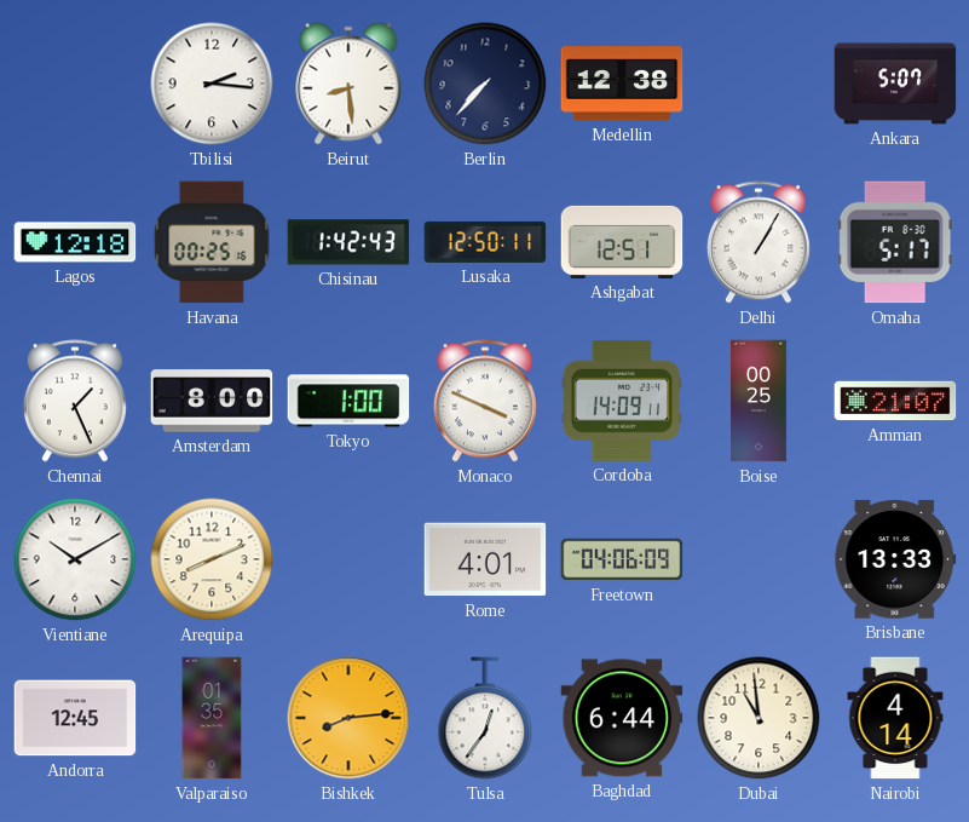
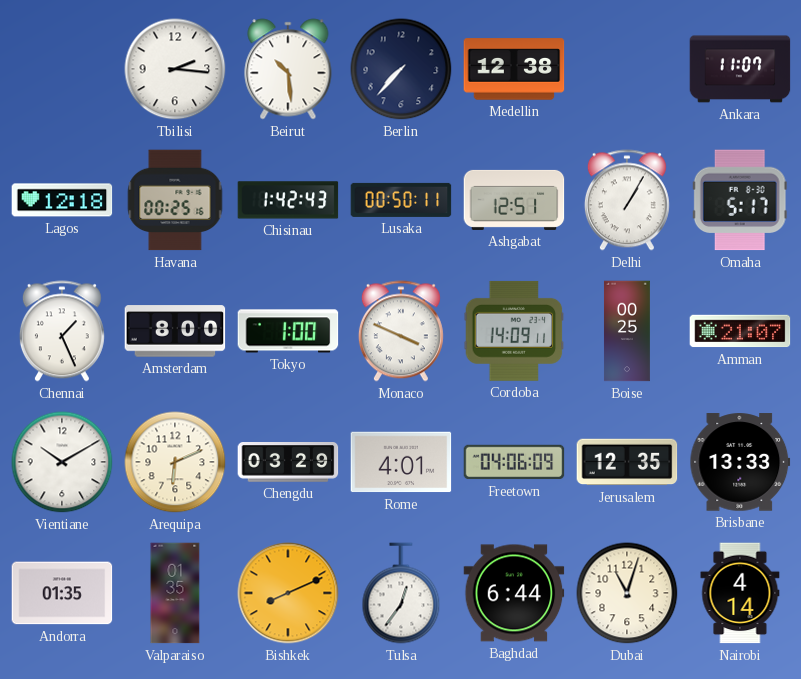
Beirut: 8:29 -> 10:29
Ankara: 5:07 -> 11:07
Lusaka: 12:50 -> 00:50
Arequipa: 8:11 -> 6:11
Chengdu: none -> 03:29
Jerusalem: none -> 12:35
Andorra: 12:45 -> 01:35
Bishkek: 8:14 -> 8:11
Dubai: 10:59 -> 11:03
